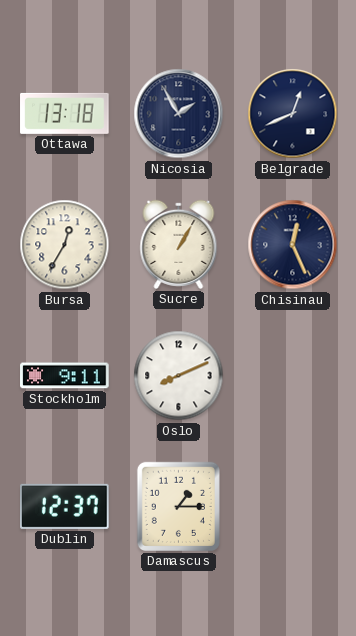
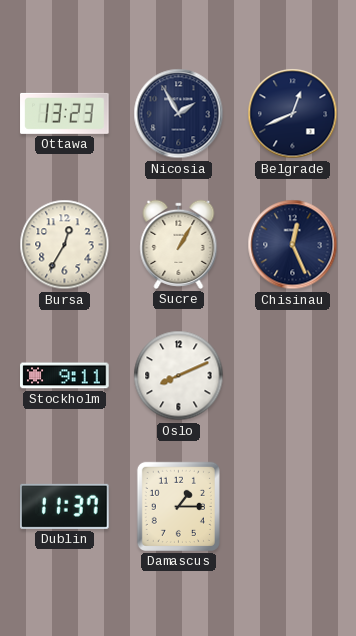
Ottawa: 13:18 -> 13:23
Dublin: 12:37 -> 11:37
